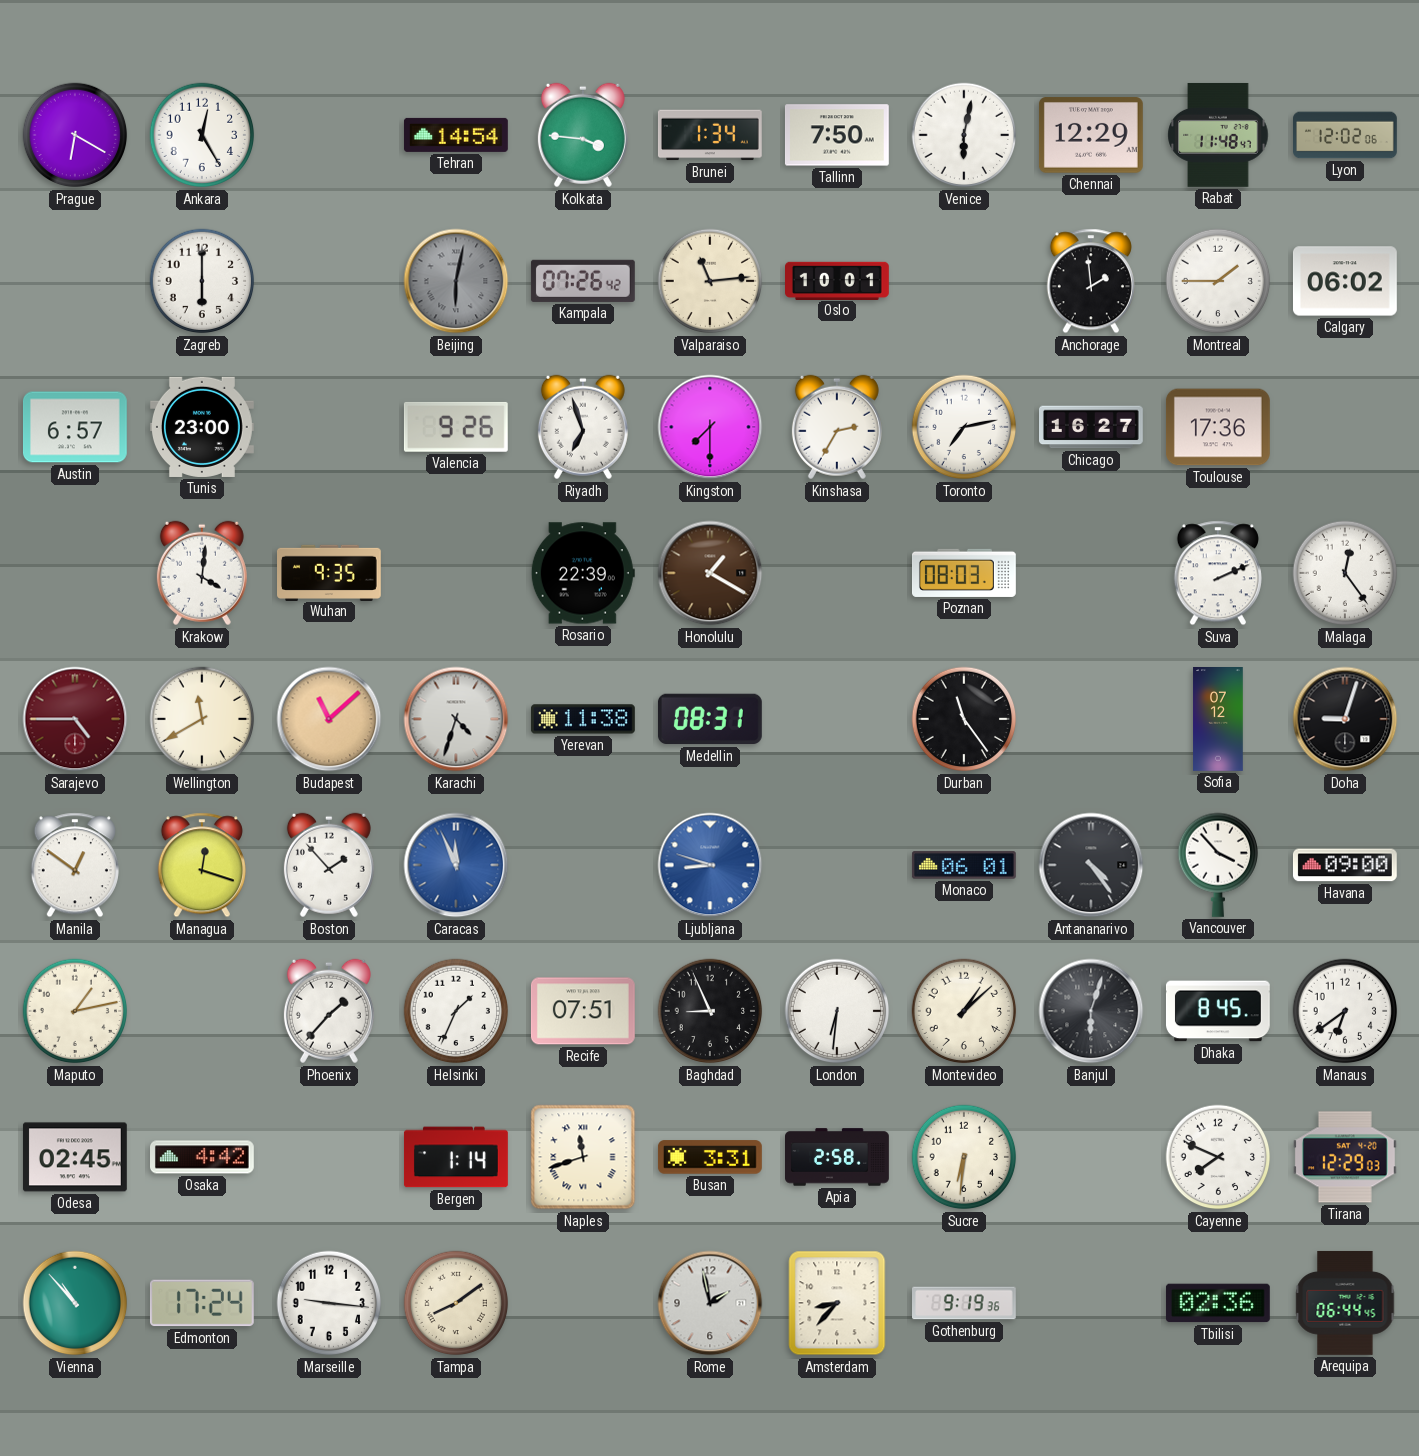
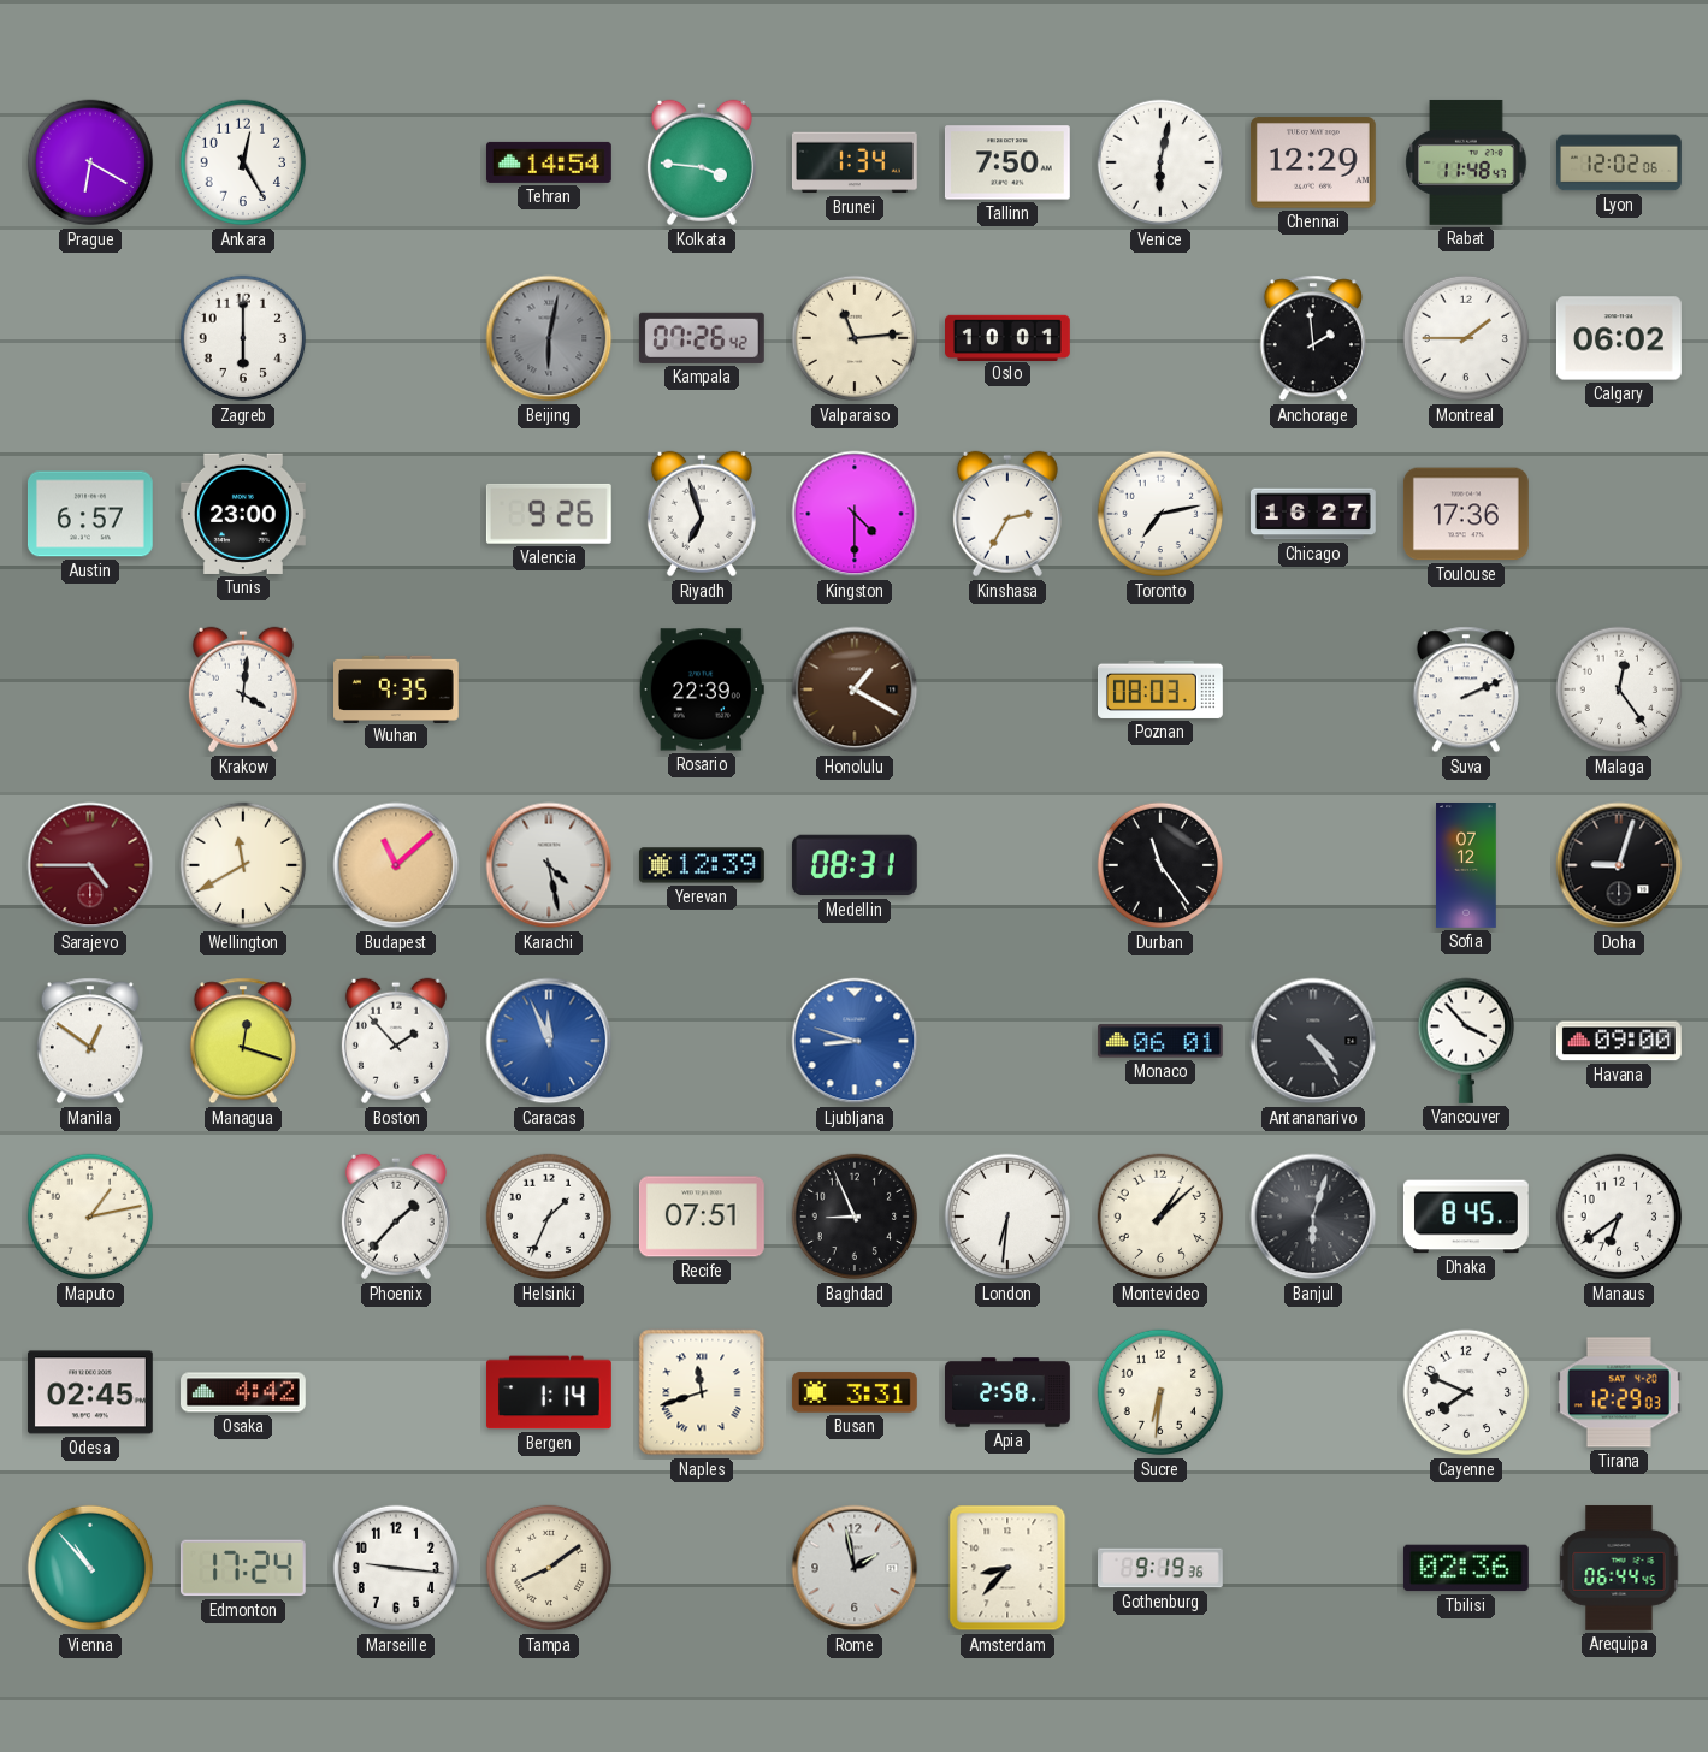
Kingston: 7:30 -> 4:30
Karachi: 4:33 -> 4:28
Yerevan: 11:38 -> 12:39
